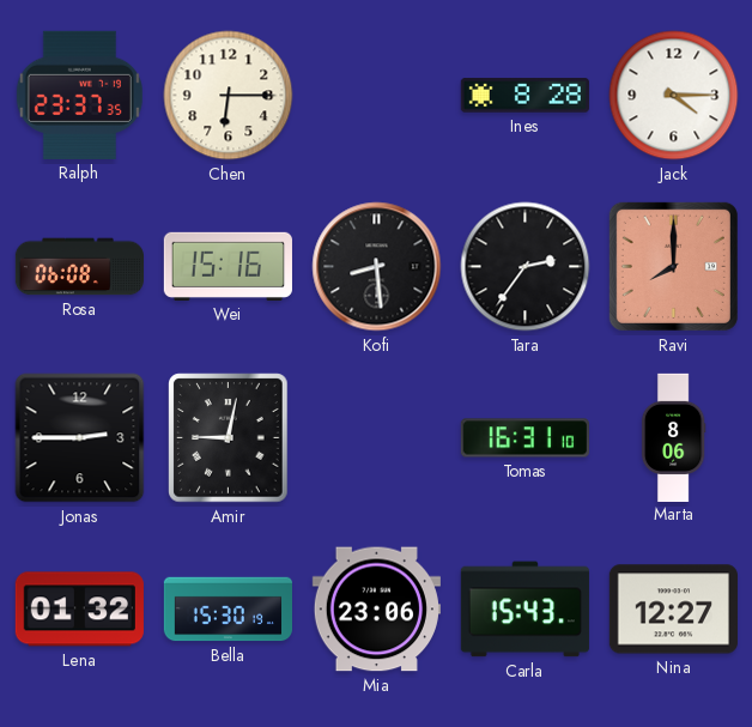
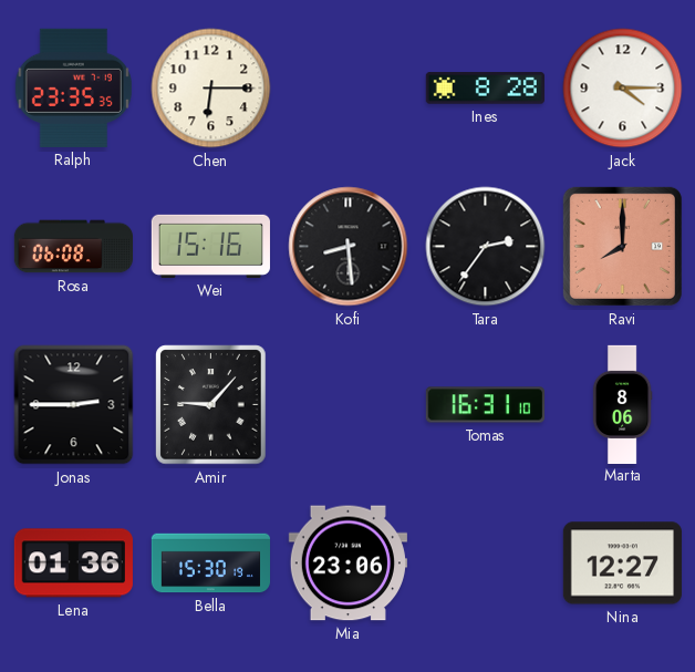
Ralph: 23:37 -> 23:35
Amir: 9:02 -> 9:07
Lena: 01:32 -> 01:36
Carla: 15:43 -> none
